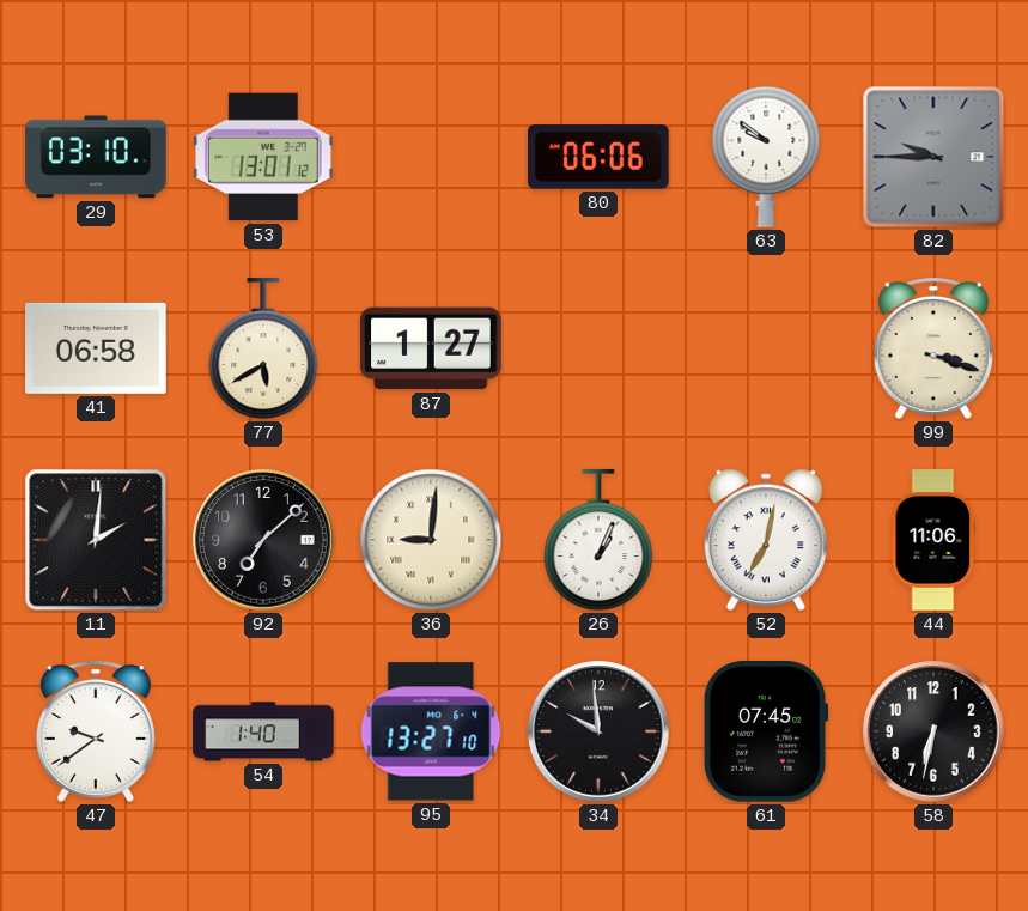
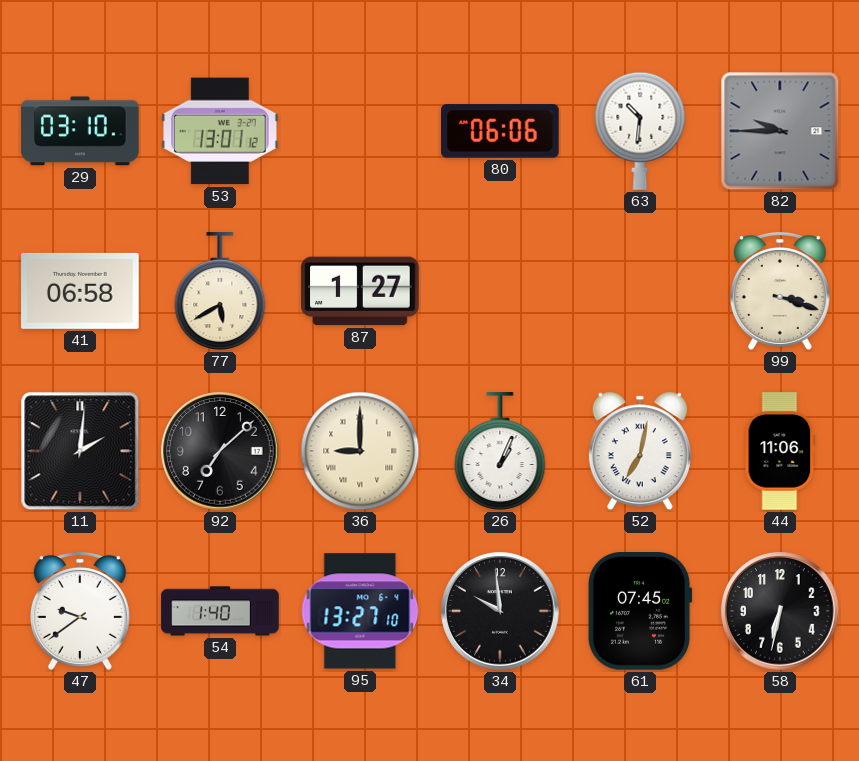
63: 9:51 -> 10:31
36: 9:01 -> 9:00
